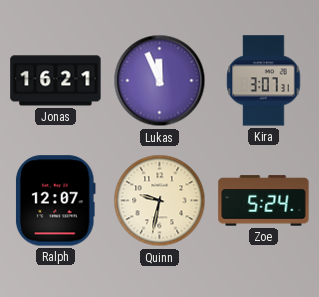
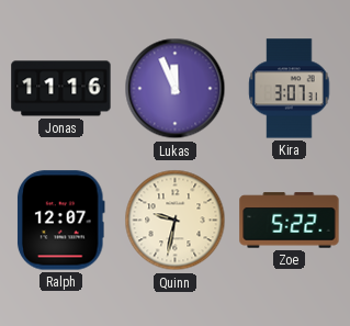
Jonas: 16:21 -> 11:16
Zoe: 5:24 -> 5:22
